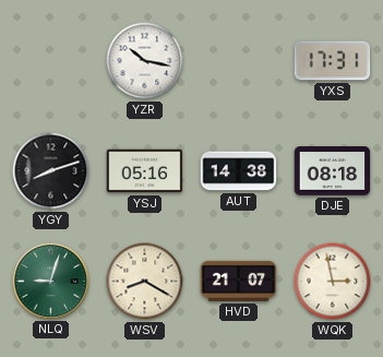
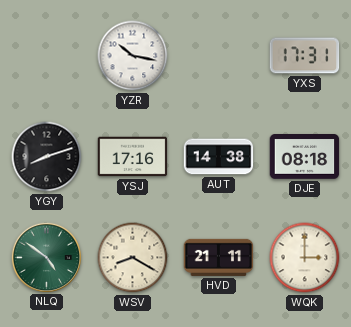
YSJ: 05:16 -> 17:16
NLQ: 9:03 -> 4:51
HVD: 21:07 -> 21:11
WQK: 2:58 -> 3:00
